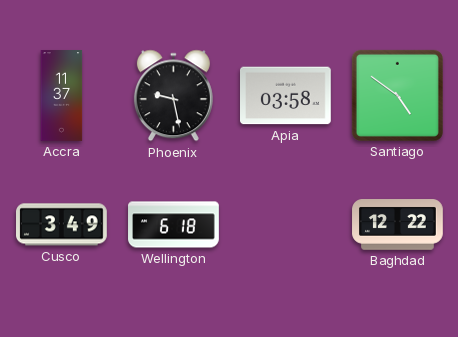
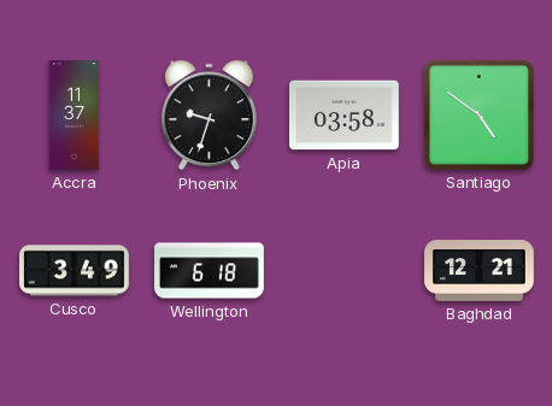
Phoenix: 9:28 -> 9:33
Baghdad: 12:22 -> 12:21
